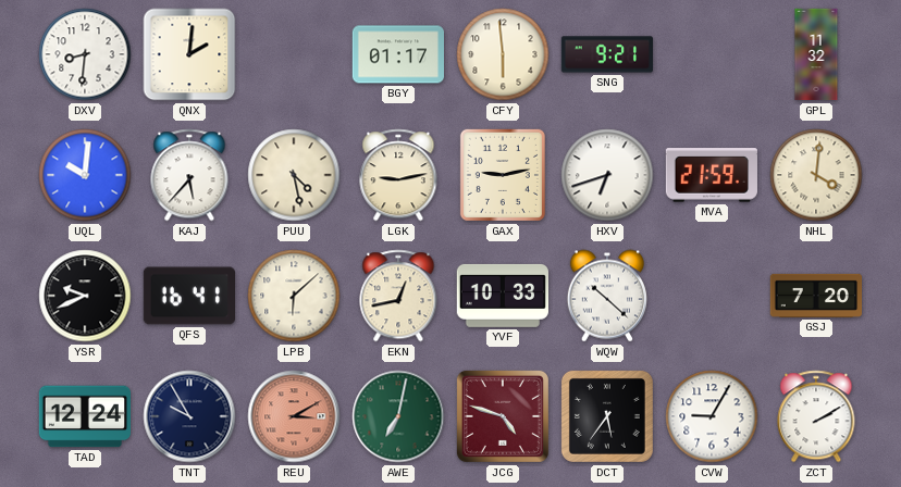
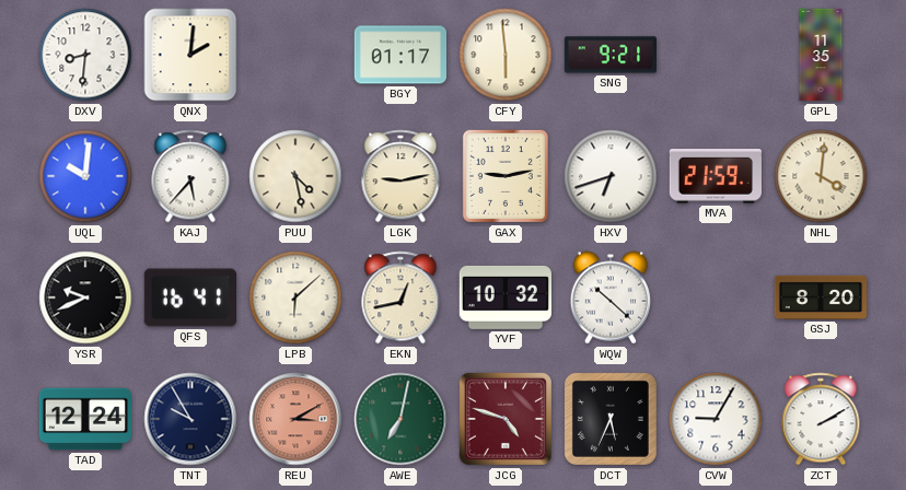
GPL: 11:32 -> 11:35
YVF: 10:33 -> 10:32
GSJ: 7:20 -> 8:20
DCT: 5:36 -> 5:34
